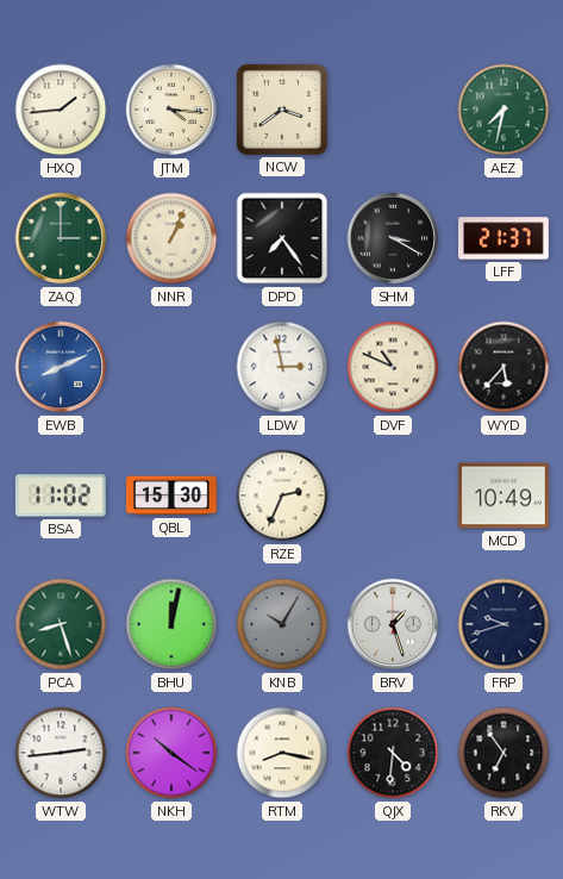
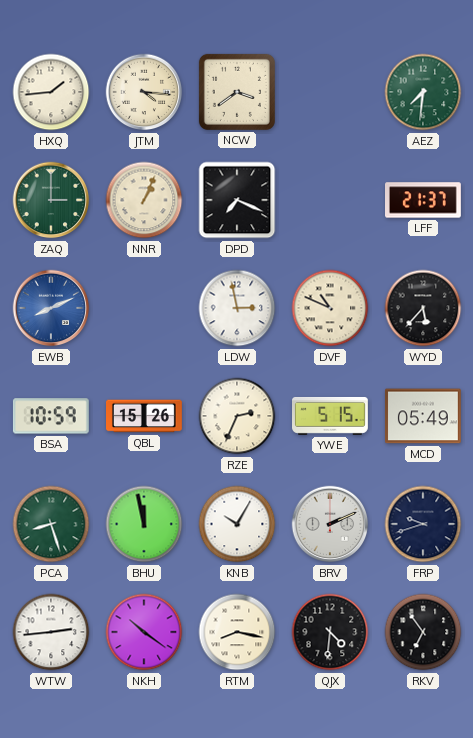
AEZ: 7:32 -> 7:31
DPD: 7:24 -> 7:19
SHM: 3:20 -> none
BSA: 11:02 -> 10:59
QBL: 15:30 -> 15:26
YWE: none -> 5:15
MCD: 10:49 -> 05:49
BHU: 12:02 -> 11:58
KNB dial: grey -> white
BRV: 1:27 -> 2:11
